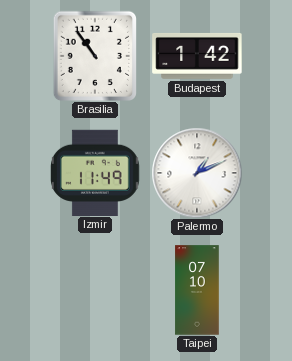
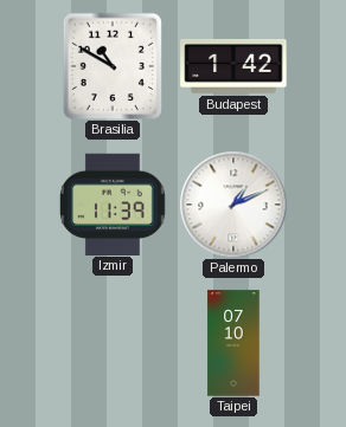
Brasilia: 10:54 -> 10:50
Izmir: 11:49 -> 11:39
